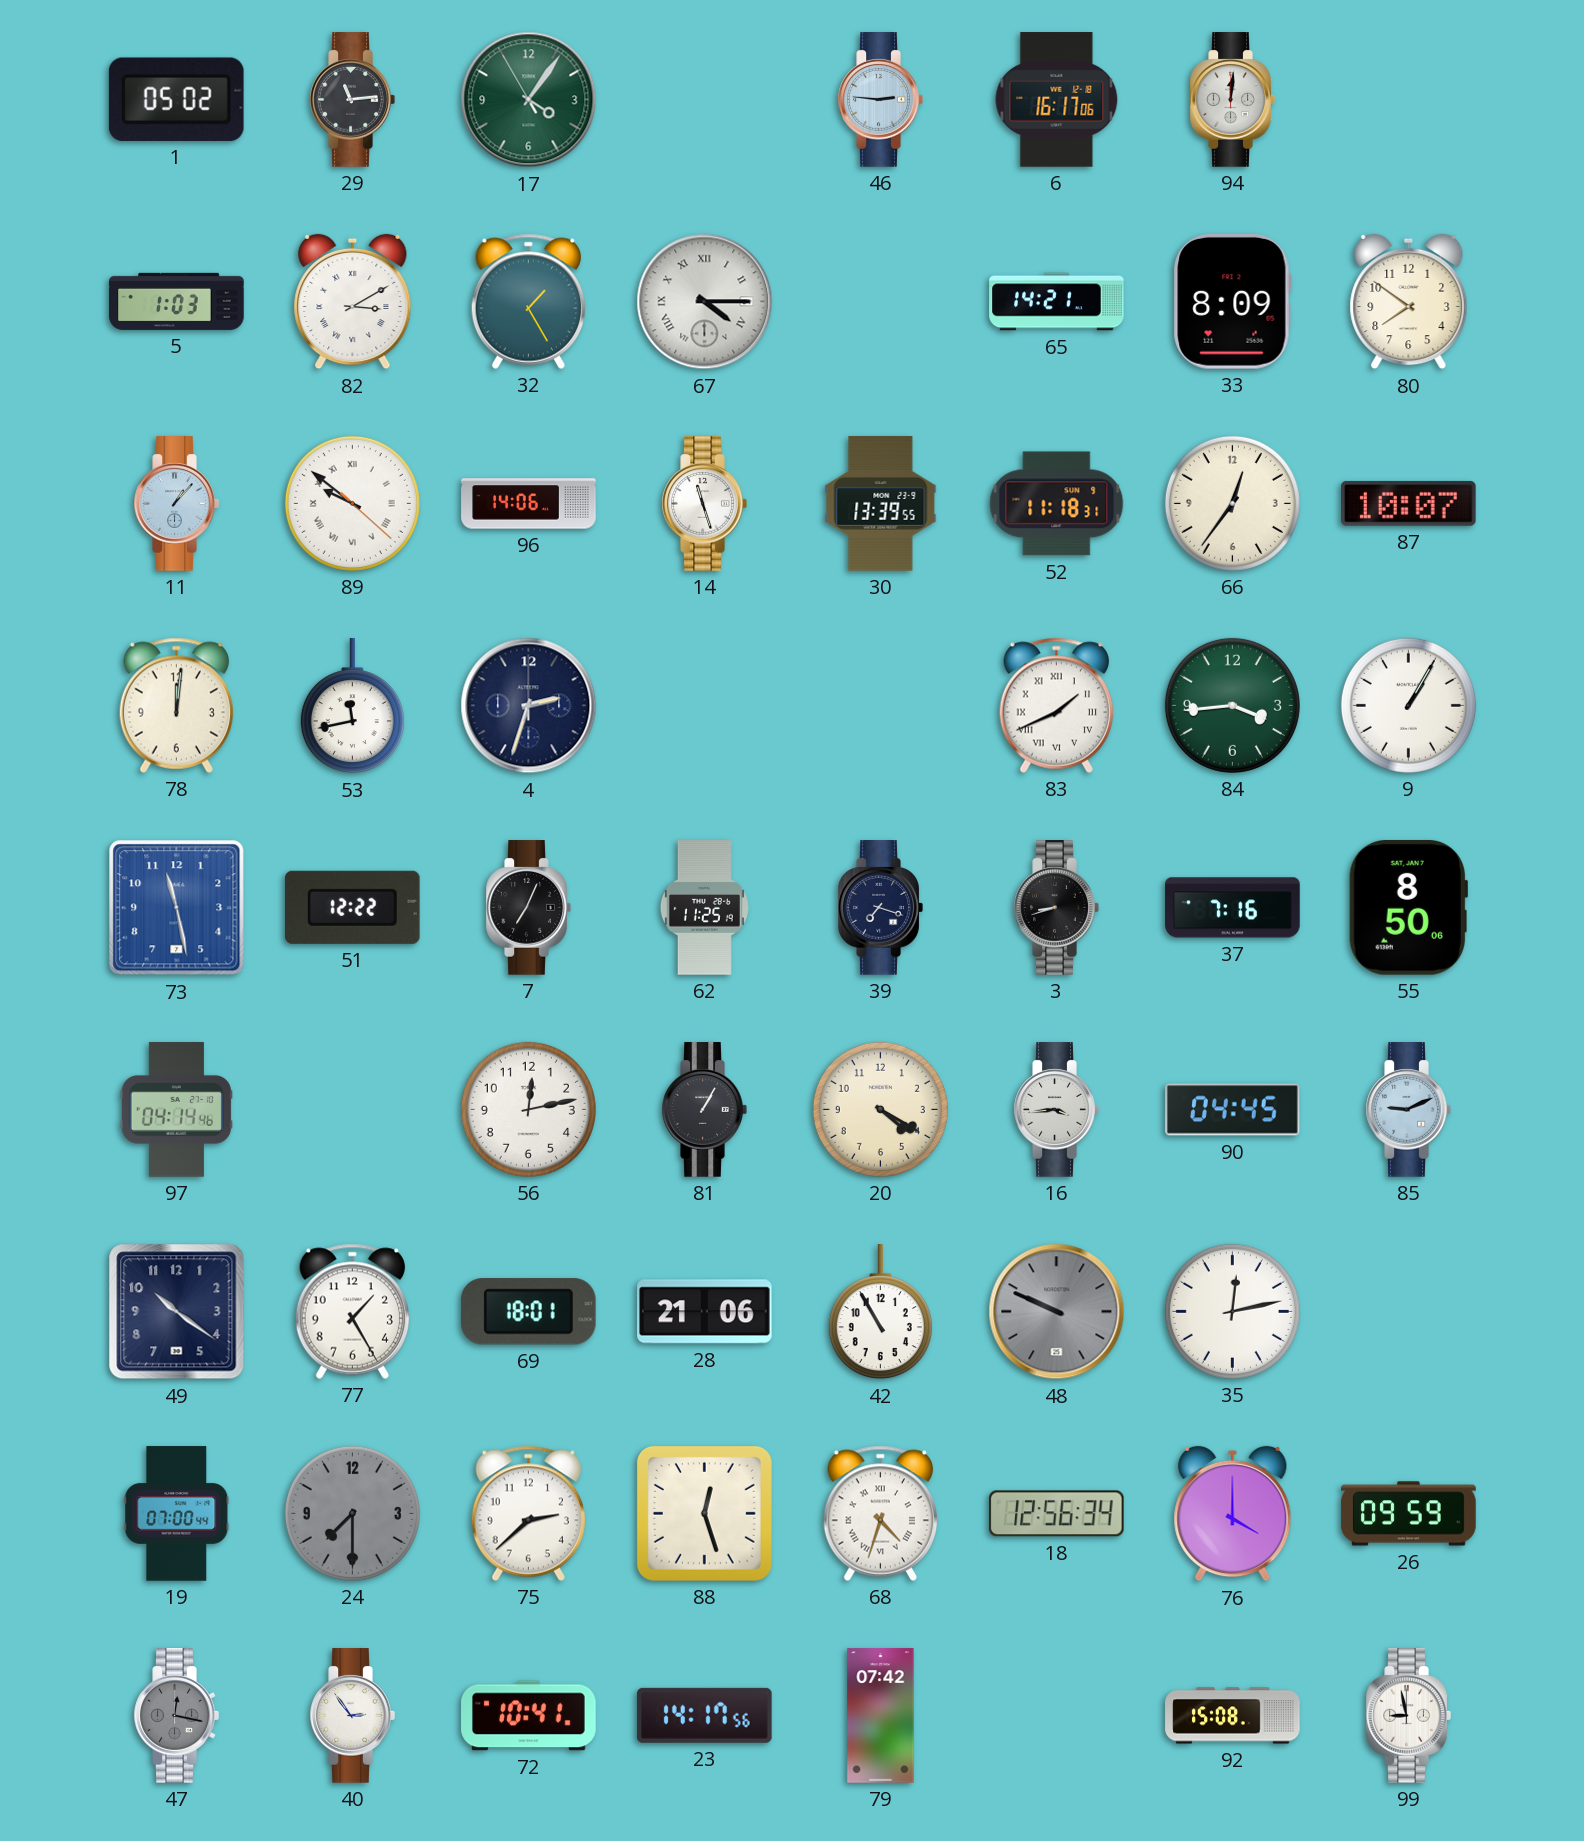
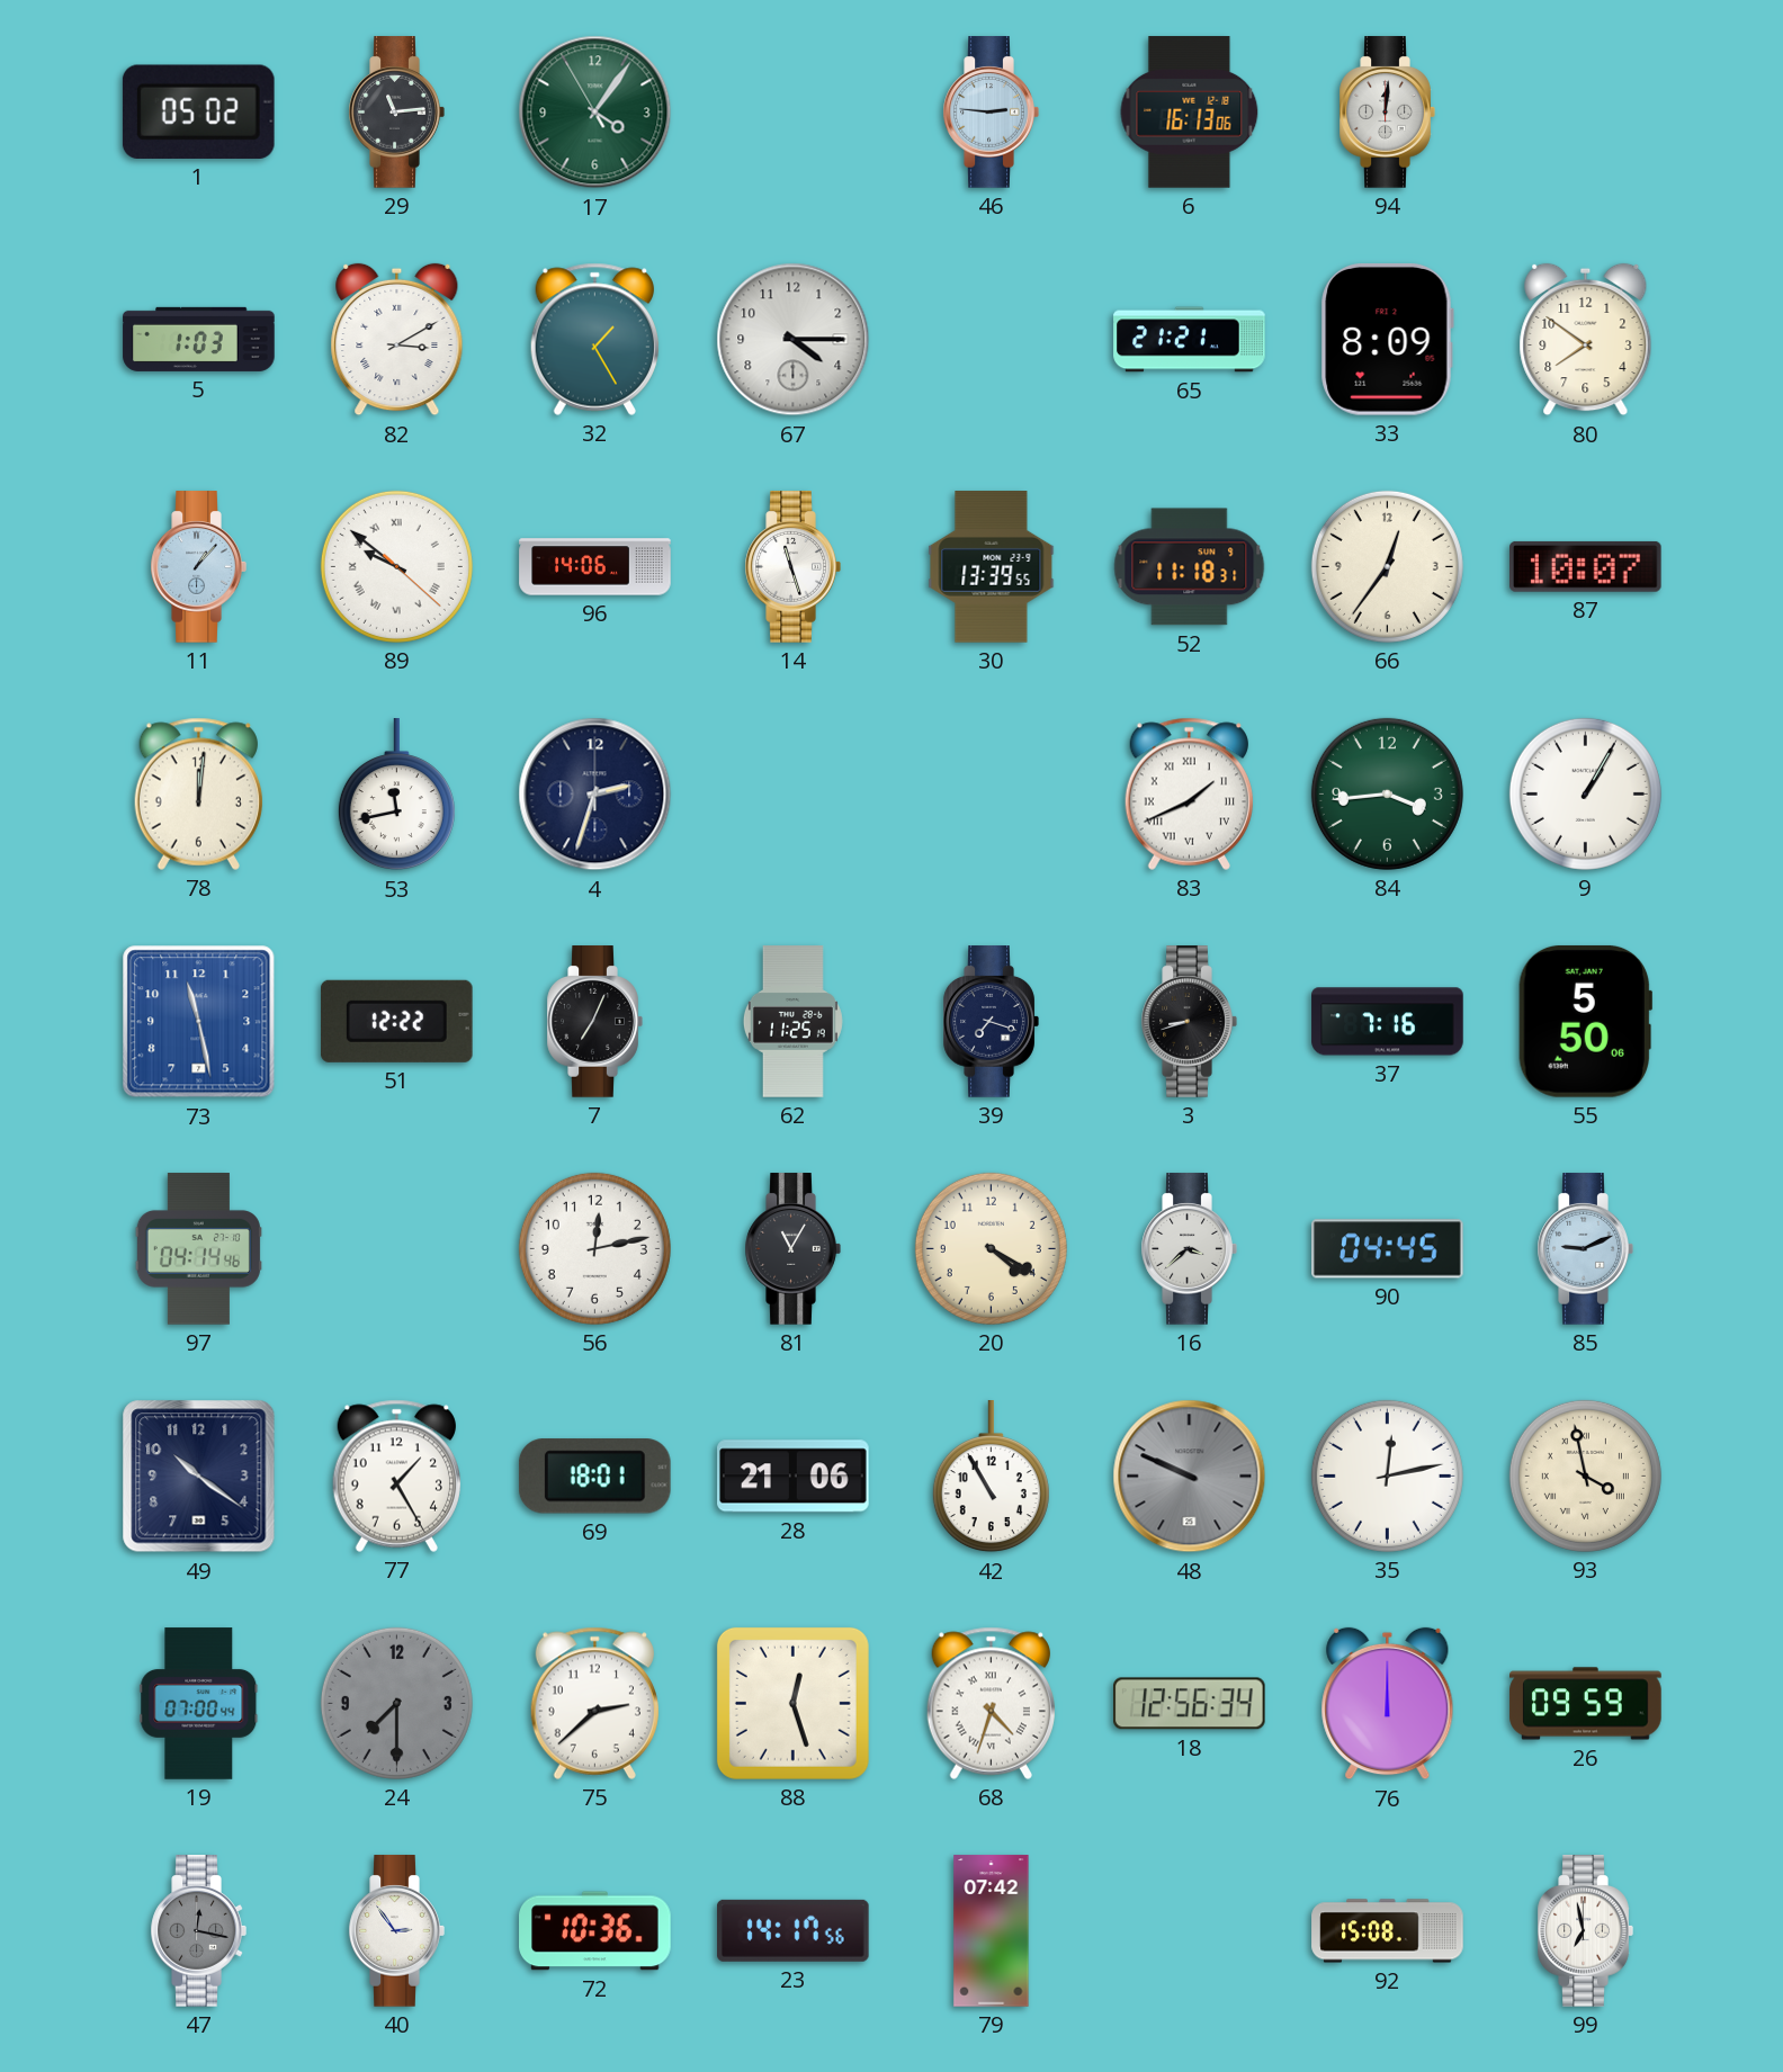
6: 16:17 -> 16:13
67 numerals: Roman -> Arabic
65: 14:21 -> 21:21
55: 8:50 -> 5:50
81: 1:05 -> 11:05
16: 3:44 -> 3:38
93: none -> 3:58
76: 4:00 -> 12:00
72: 10:41 -> 10:36
99: 8:58 -> 6:58
